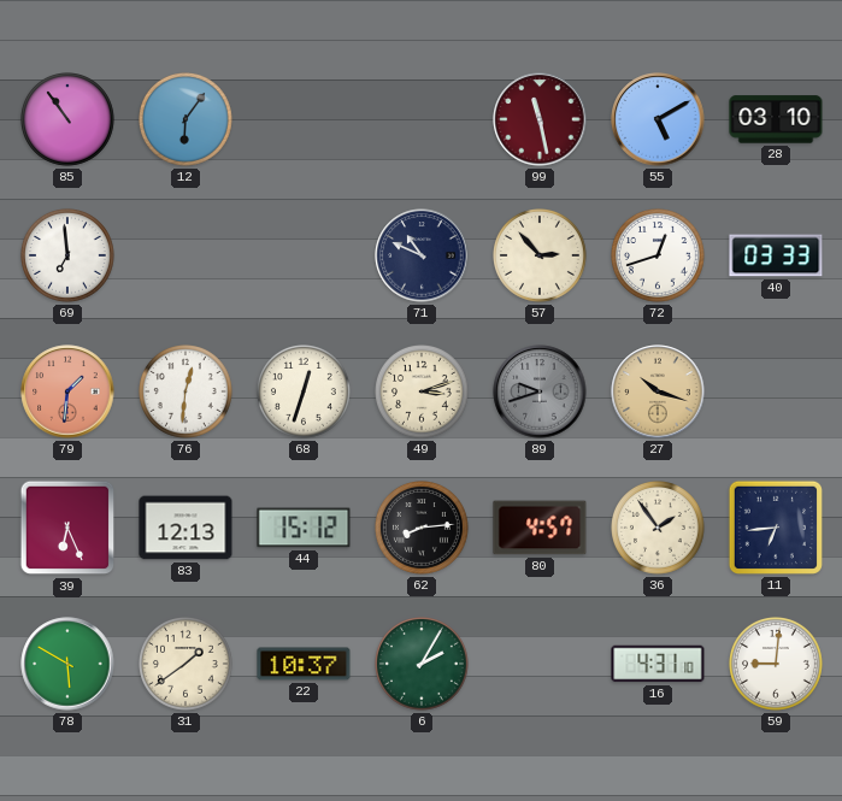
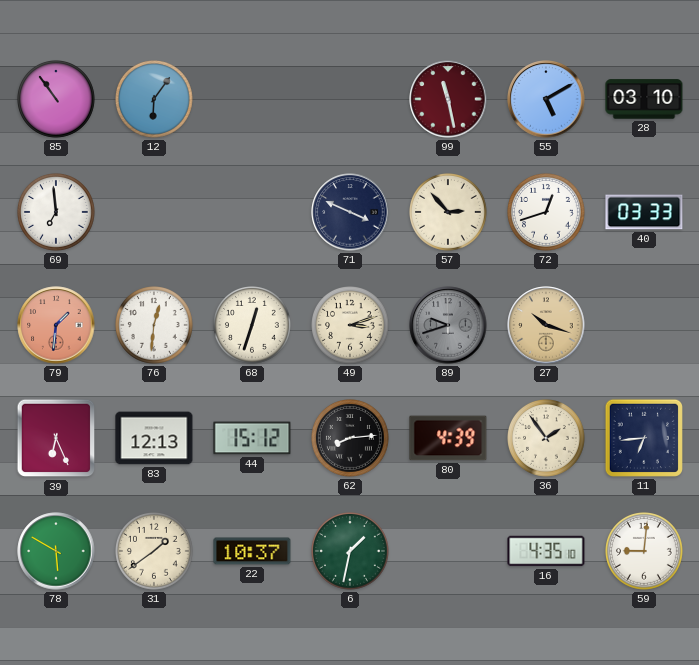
71: 10:49 -> 3:49
80: 4:57 -> 4:39
6: 2:05 -> 1:32
16: 4:31 -> 4:35
